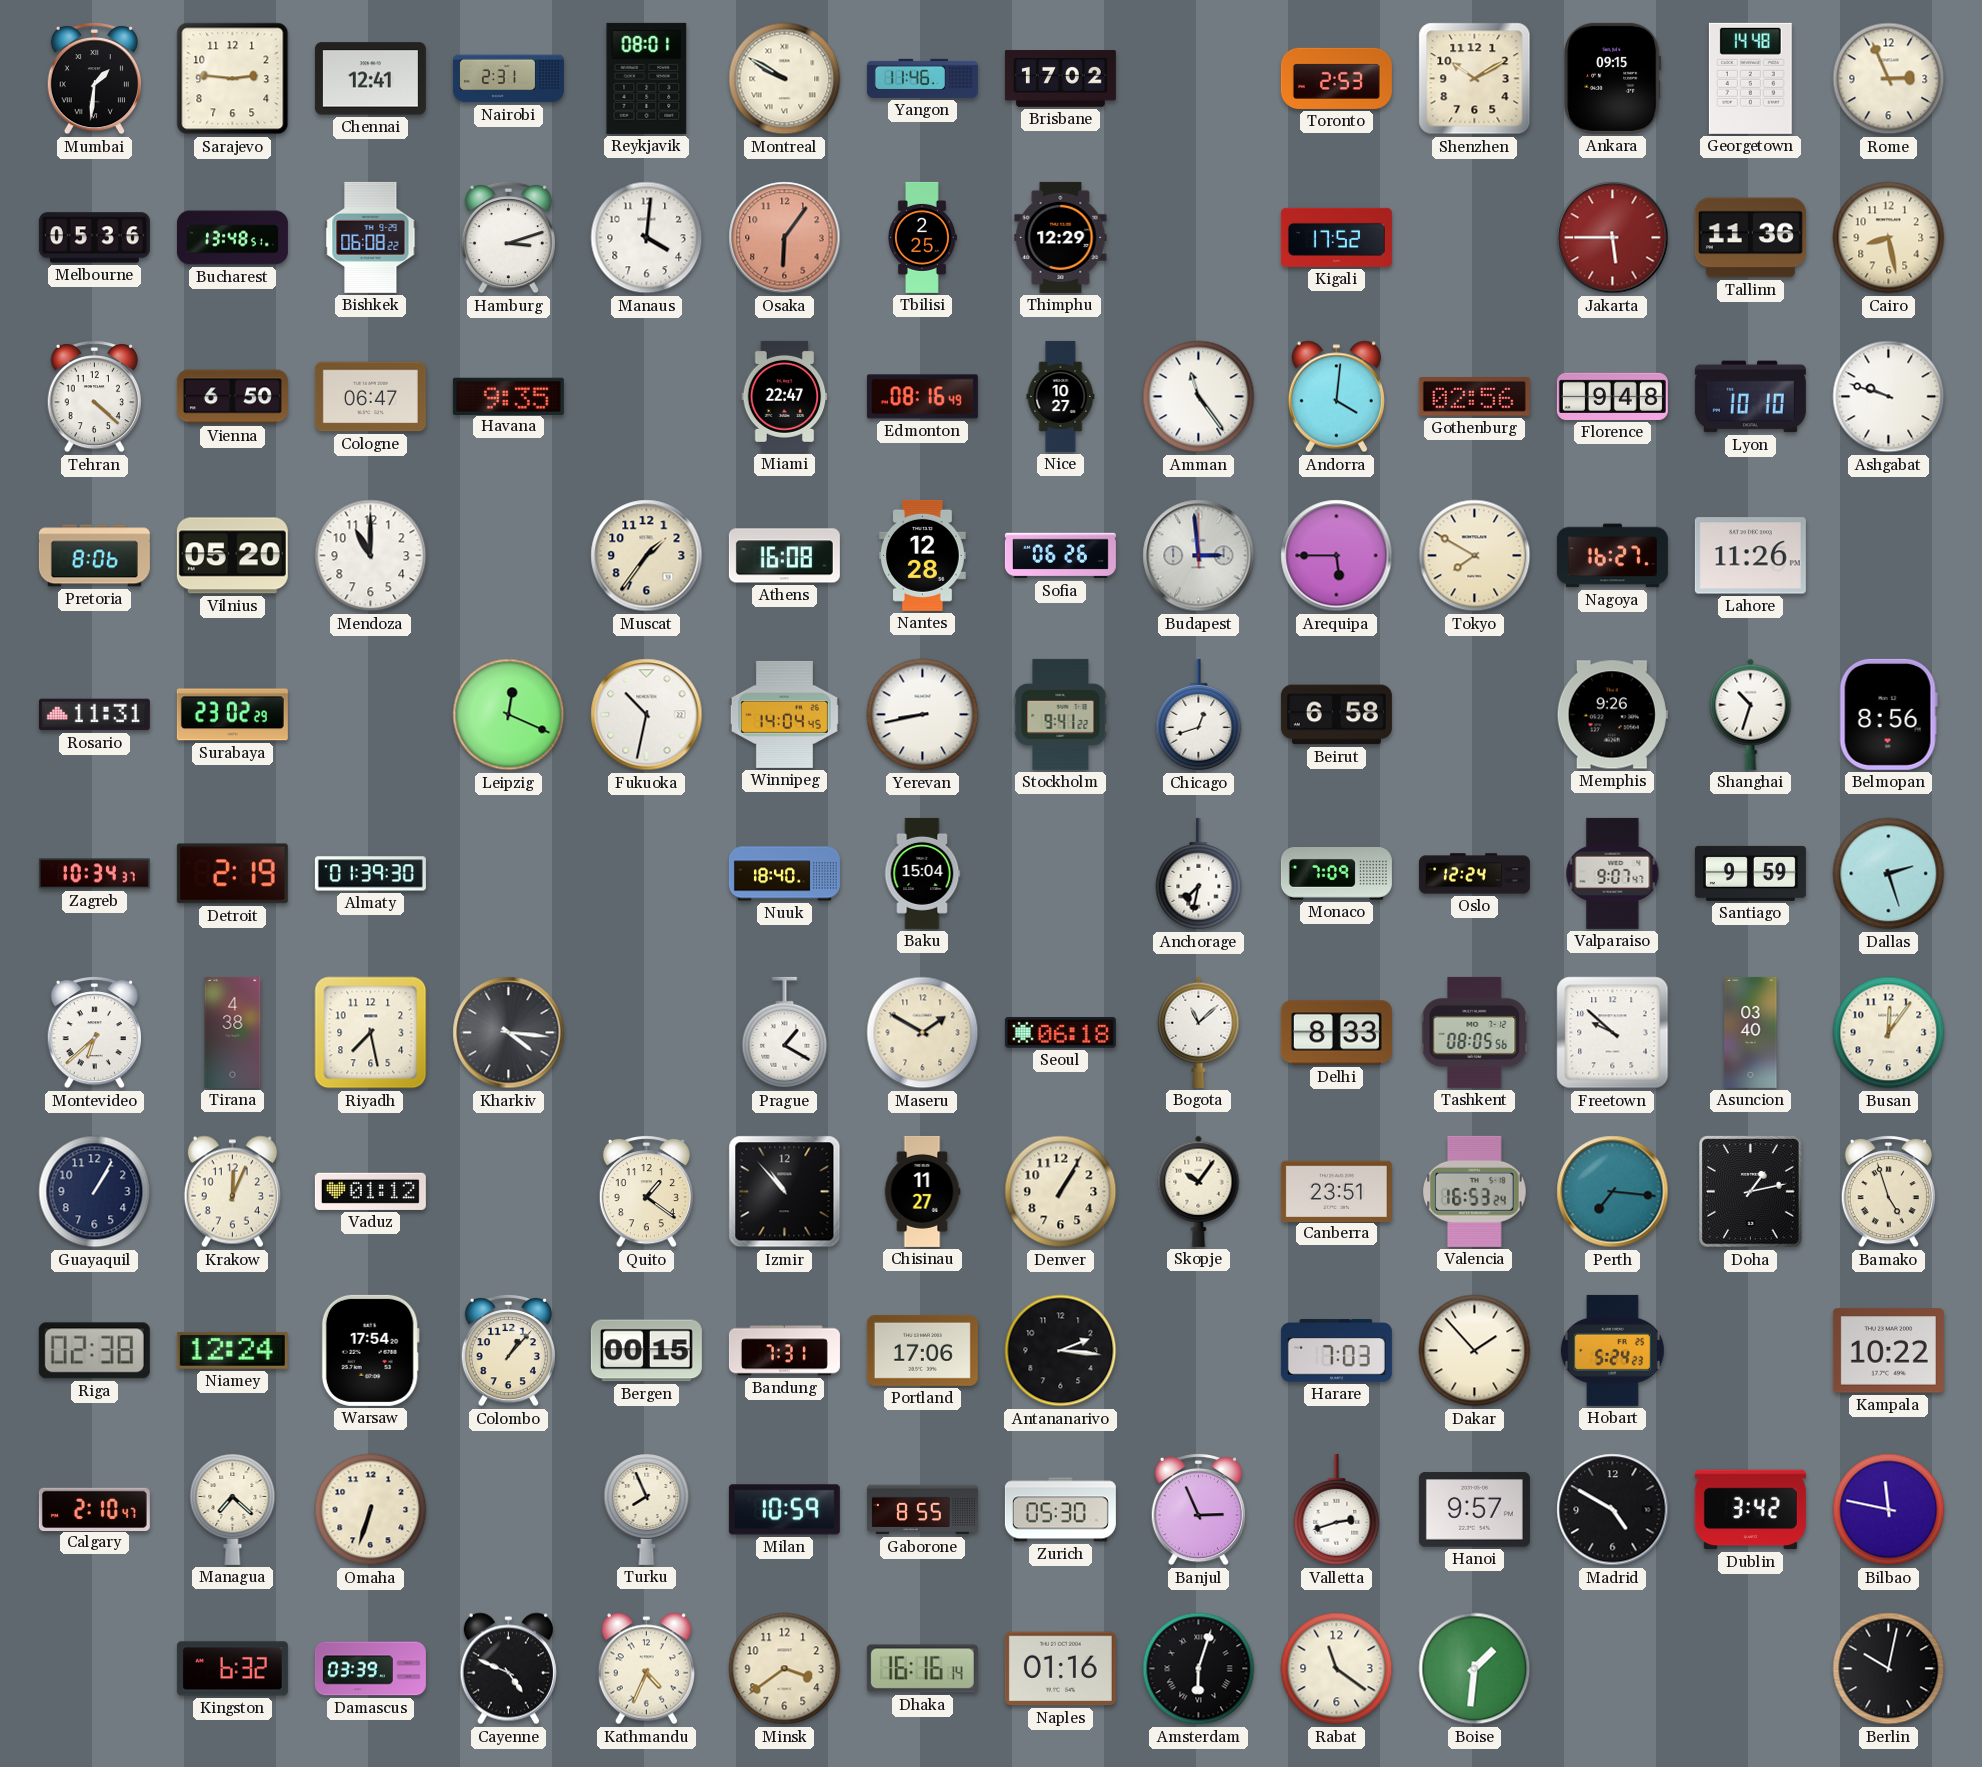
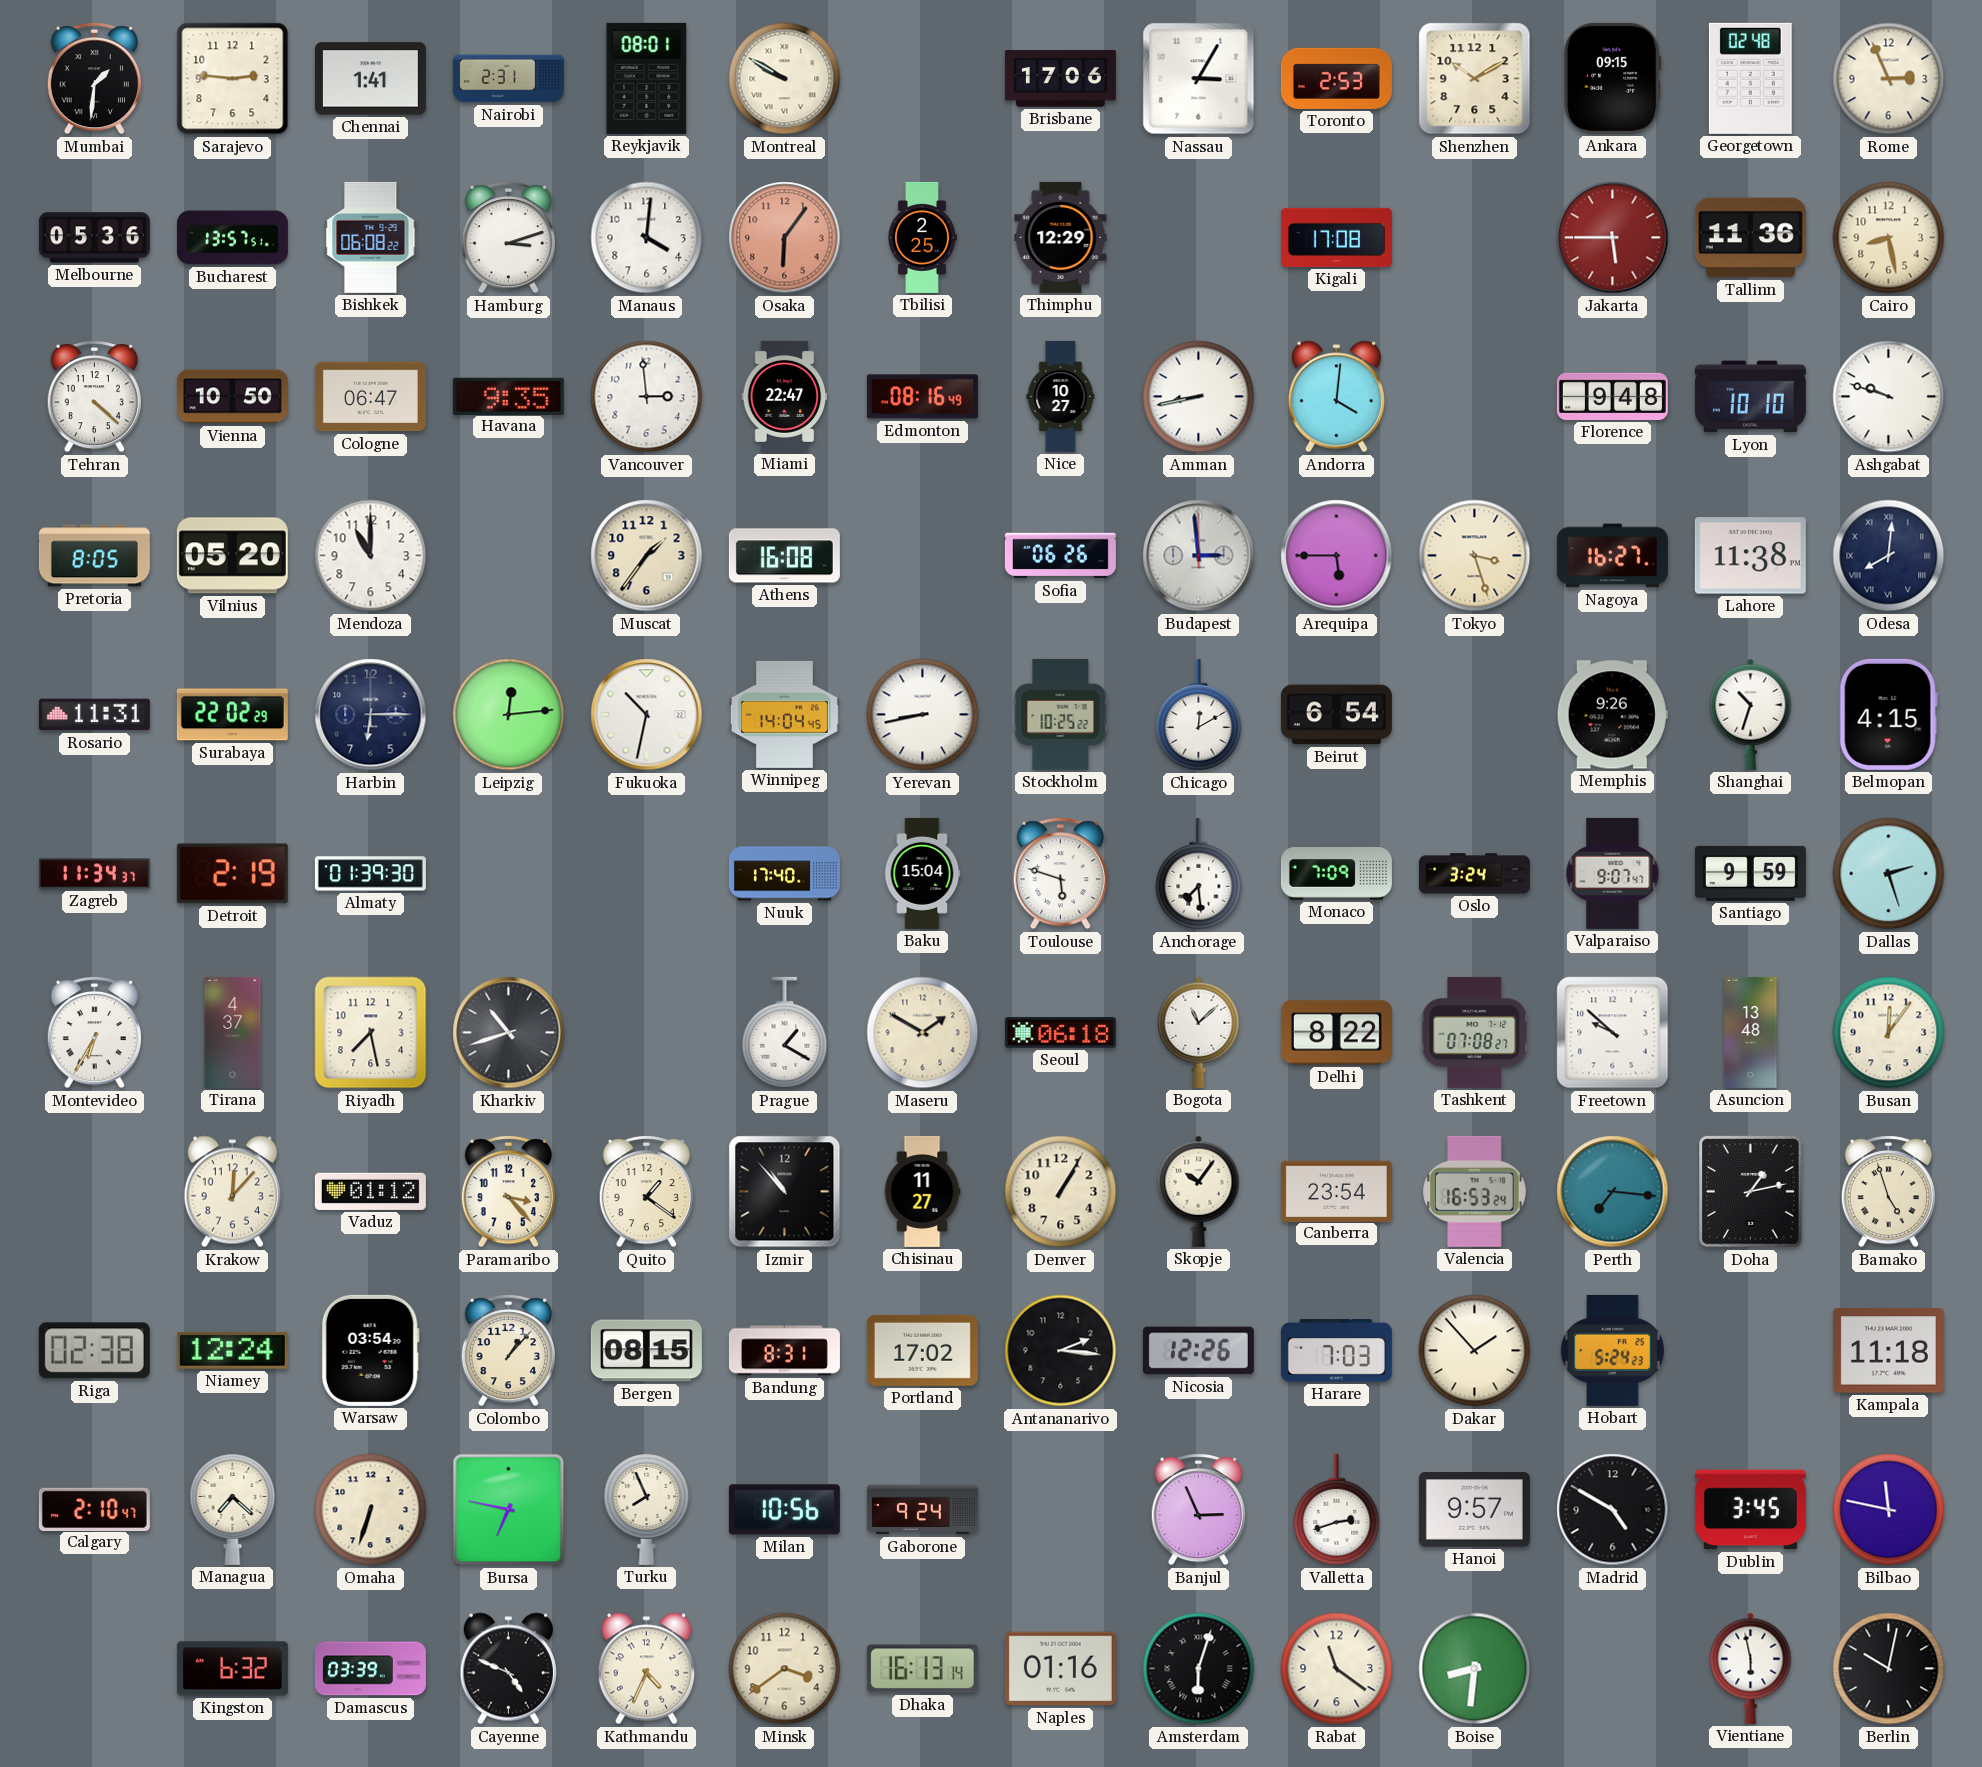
Chennai: 12:41 -> 1:41
Yangon: 11:46 -> none
Brisbane: 17:02 -> 17:06
Nassau: none -> 3:05
Georgetown: 14:48 -> 02:48
Bucharest: 13:48 -> 13:57
Kigali: 17:52 -> 17:08
Vienna: 6:50 -> 10:50
Vancouver: none -> 2:59
Amman: 11:24 -> 8:43
Gothenburg: 02:56 -> none
Pretoria: 8:06 -> 8:05
Nantes: 12:28 -> none
Tokyo: 7:50 -> 3:27
Lahore: 11:26 -> 11:38
Odesa: none -> 8:01
Surabaya: 23:02 -> 22:02
Harbin: none -> 6:15
Leipzig: 12:19 -> 12:14
Stockholm: 9:41 -> 10:25
Chicago: 12:42 -> 12:10
Beirut: 6:58 -> 6:54
Belmopan: 8:56 -> 4:15
Zagreb: 10:34 -> 11:34
Nuuk: 18:40 -> 17:40
Toulouse: none -> 5:48
Anchorage: 7:32 -> 7:29
Oslo: 12:24 -> 3:24
Montevideo: 6:38 -> 6:35
Tirana: 4:38 -> 4:37
Kharkiv: 4:16 -> 10:42
Delhi: 8:33 -> 8:22
Tashkent: 08:05 -> 07:08
Asuncion: 03:40 -> 13:48
Guayaquil: 1:05 -> none
Krakow: 12:04 -> 12:07
Paramaribo: none -> 3:23
Canberra: 23:51 -> 23:54
Warsaw: 17:54 -> 03:54
Bergen: 00:15 -> 08:15
Bandung: 7:31 -> 8:31
Portland: 17:06 -> 17:02
Nicosia: none -> 12:26
Kampala: 10:22 -> 11:18
Bursa: none -> 6:47
Milan: 10:59 -> 10:56
Gaborone: 8:55 -> 9:24
Zurich: 05:30 -> none
Dublin: 3:42 -> 3:45
Dhaka: 16:16 -> 16:13
Boise: 1:31 -> 8:31
Vientiane: none -> 5:58
